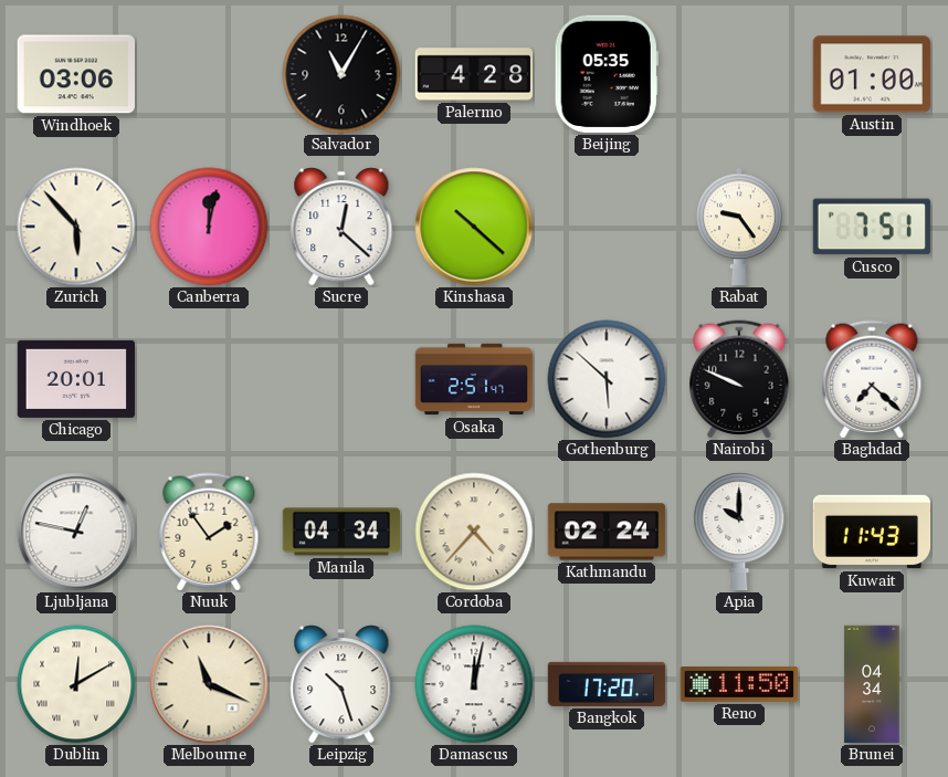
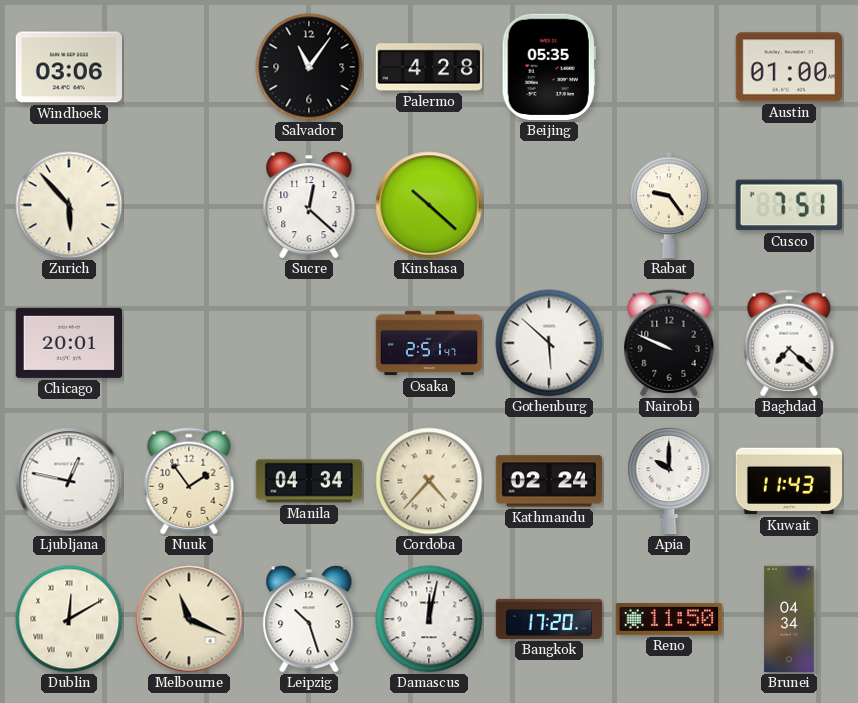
Salvador: 11:05 -> 11:06
Canberra: 12:02 -> none
